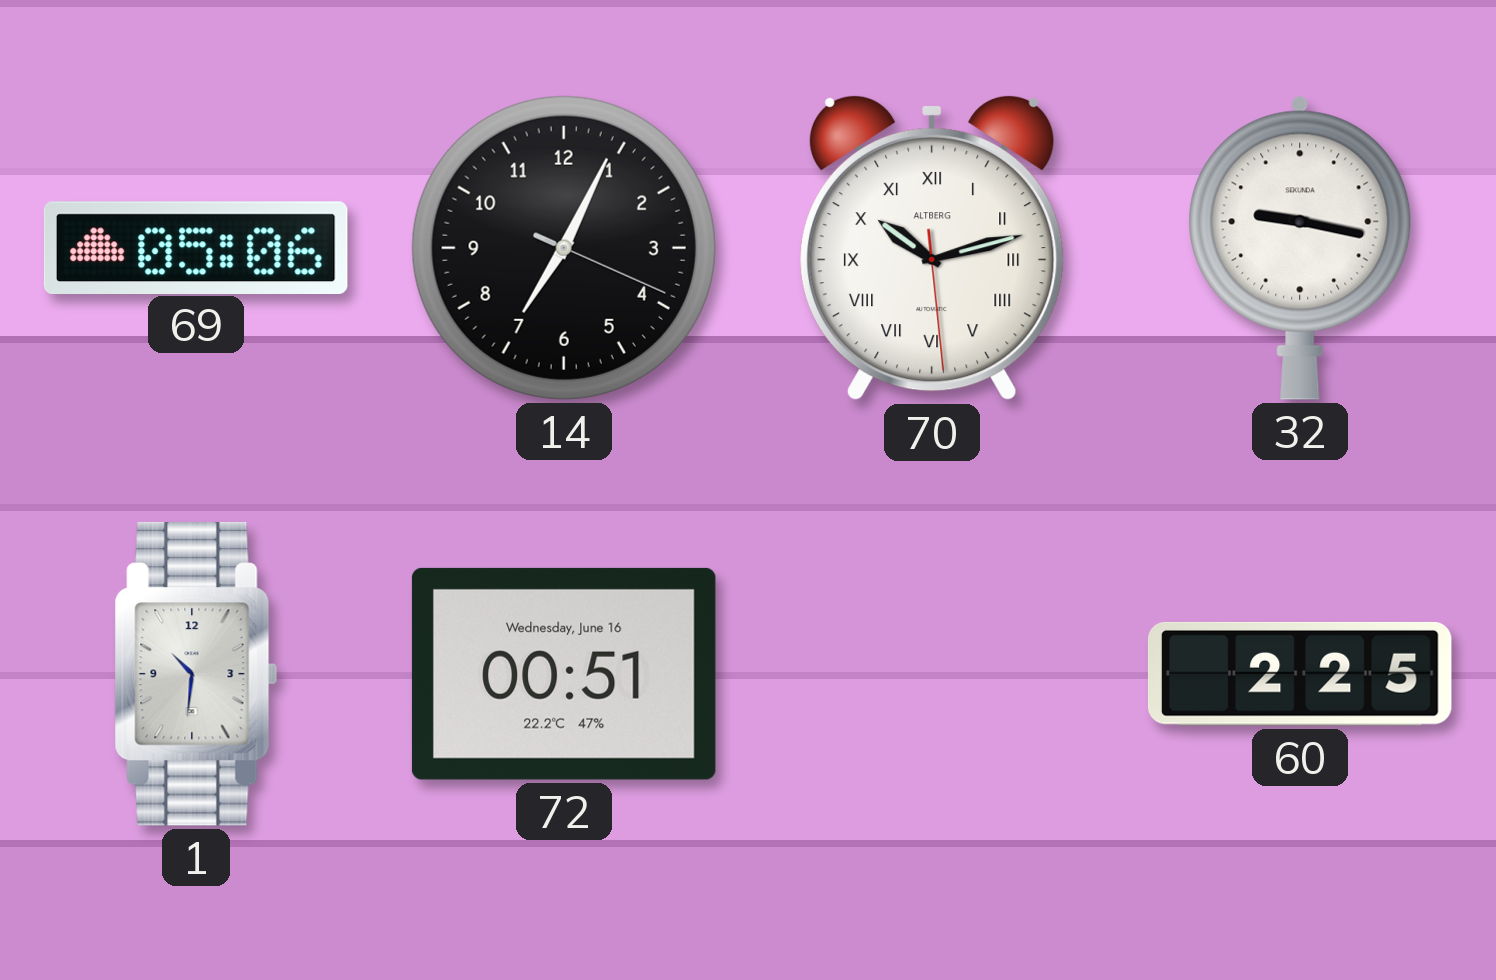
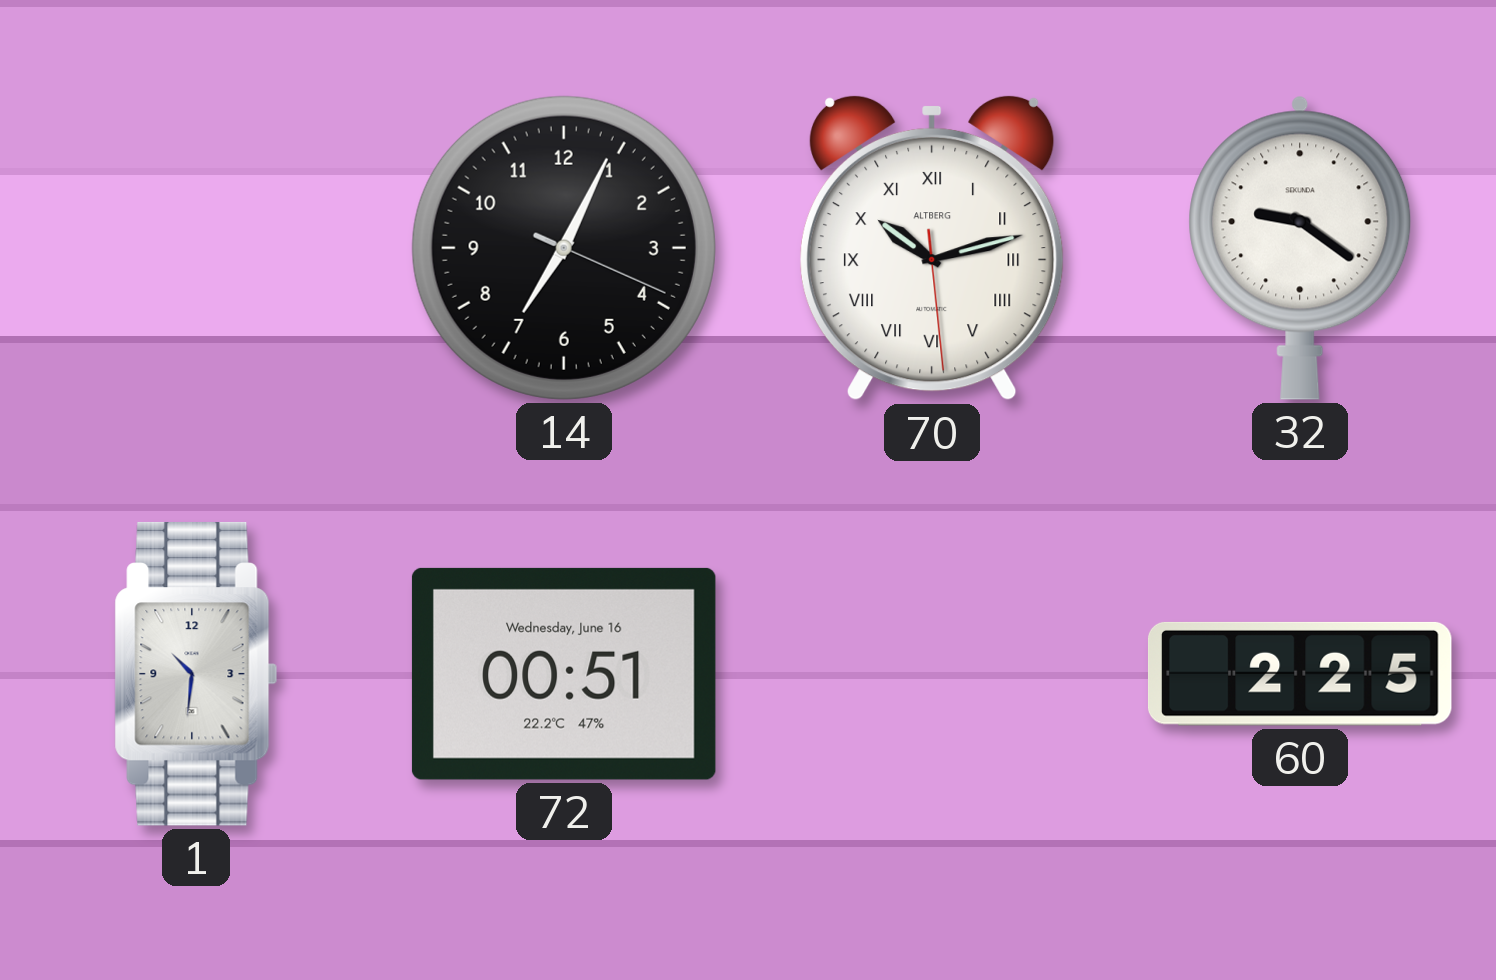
69: 05:06 -> none
32: 9:17 -> 9:21
